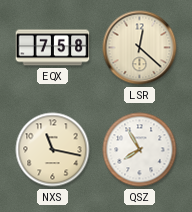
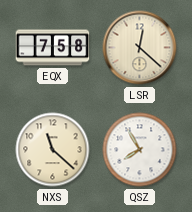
NXS: 11:17 -> 11:22
